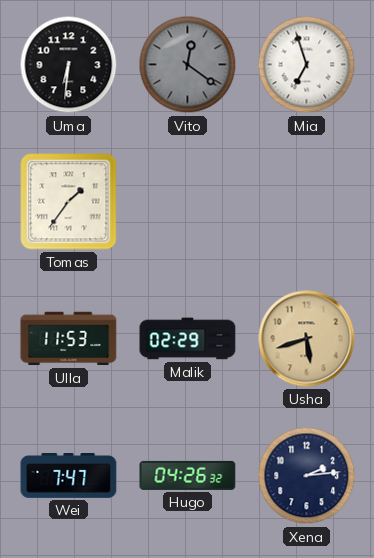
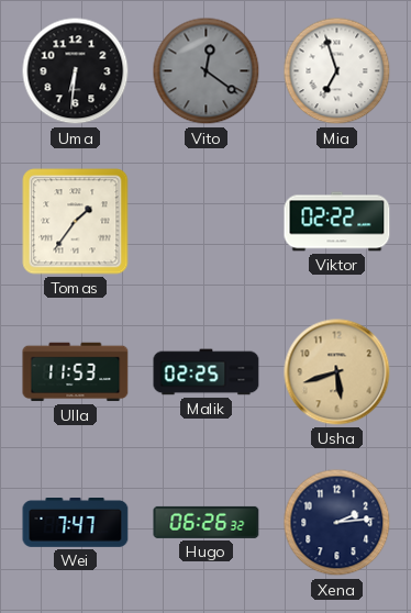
Viktor: none -> 02:22
Malik: 02:29 -> 02:25
Hugo: 04:26 -> 06:26
